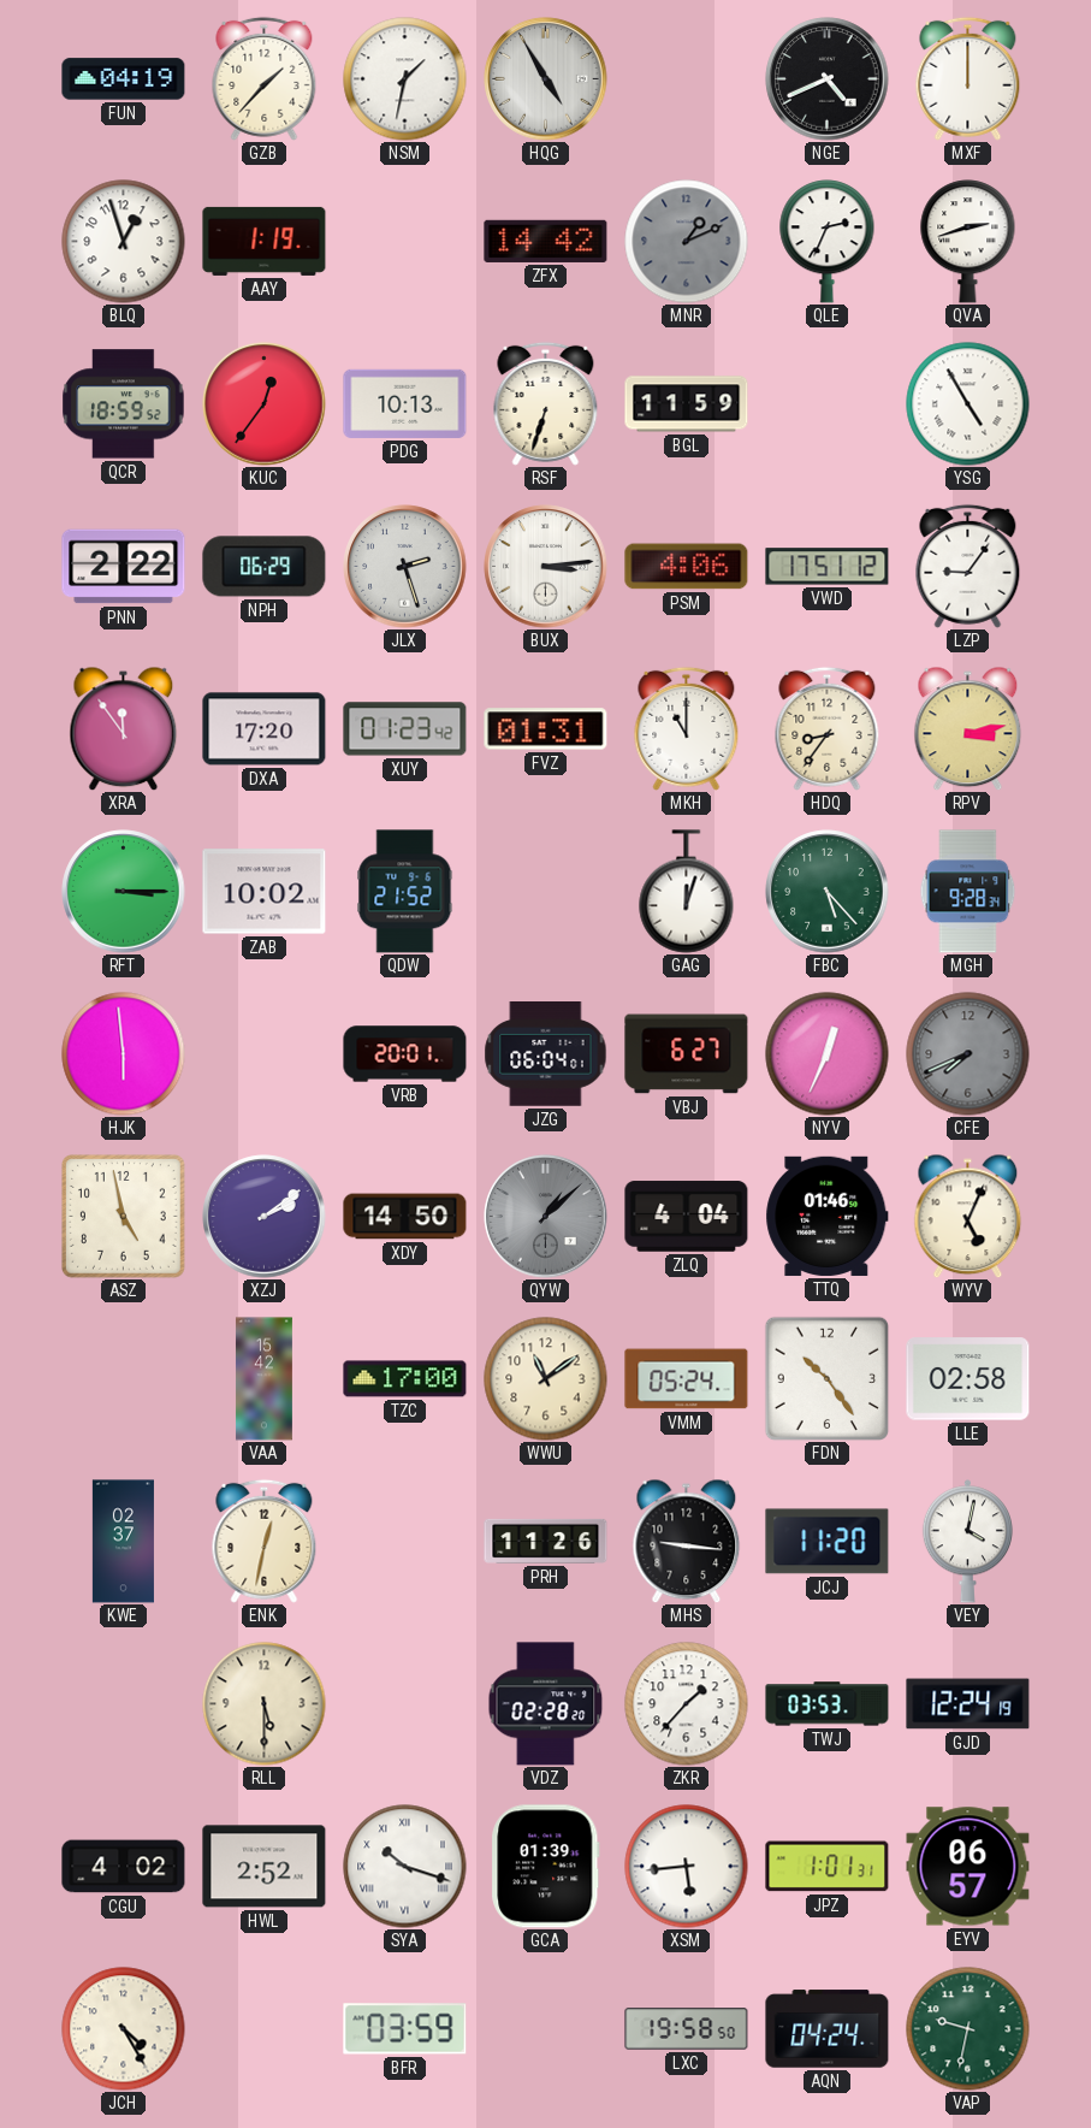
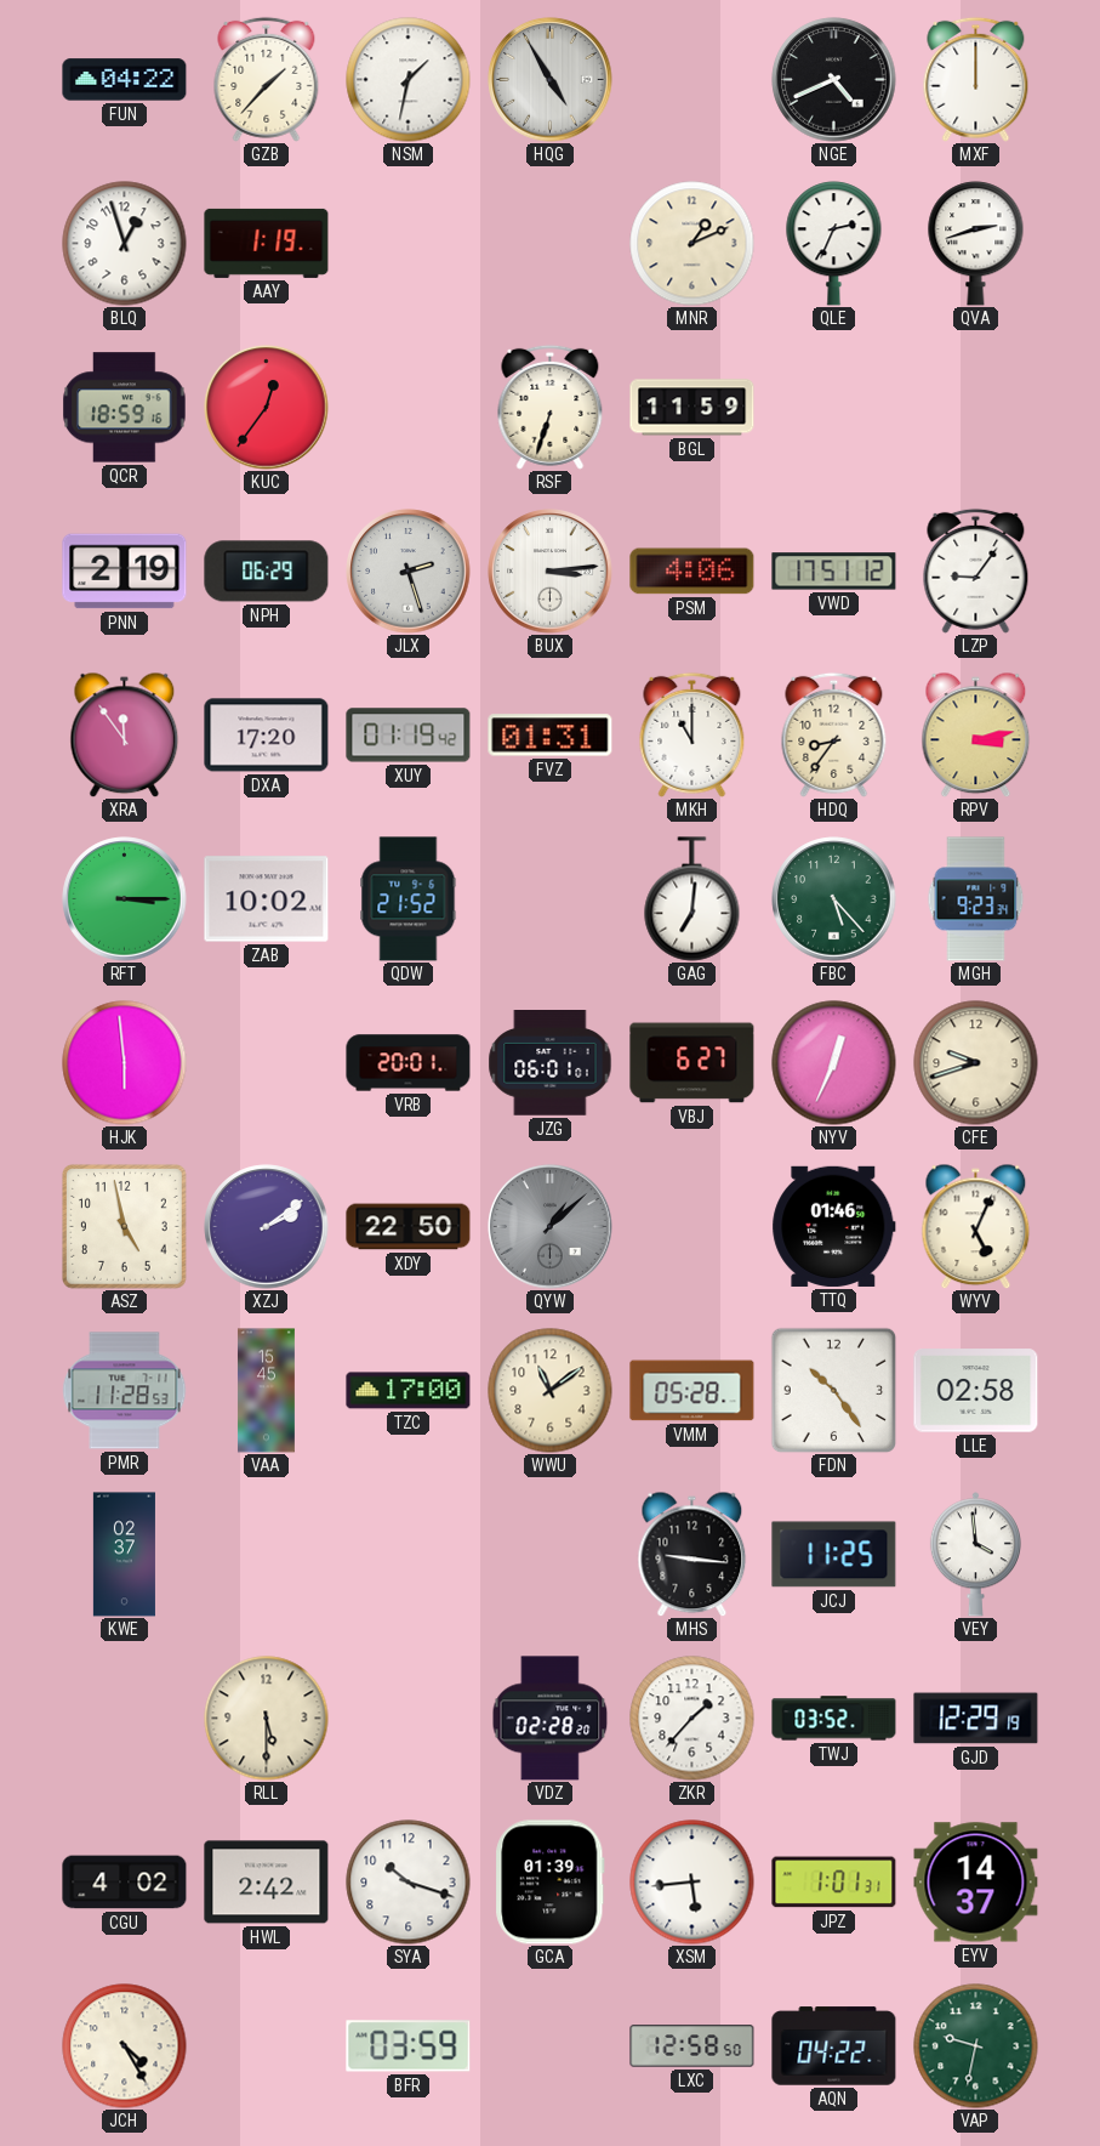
FUN: 04:19 -> 04:22
ZFX: 14:42 -> none
MNR dial: grey -> cream
QCR: 18:59:52 -> 18:59:16
PDG: 10:13 -> none
YSG: 4:55 -> none
PNN: 2:22 -> 2:19
XUY: 01:23 -> 01:19
GAG: 12:03 -> 7:01
MGH: 9:28 -> 9:23
JZG: 06:04 -> 06:01
CFE: 7:41 -> 9:42
CFE dial: grey -> cream
XDY: 14:50 -> 22:50
ZLQ: 4:04 -> none
PMR: none -> 11:28
VAA: 15:42 -> 15:45
VMM: 05:24 -> 05:28
ENK: 12:32 -> none
PRH: 11:26 -> none
JCJ: 11:20 -> 11:25
VEY: 4:02 -> 3:59
TWJ: 03:53 -> 03:52
GJD: 12:24 -> 12:29
HWL: 2:52 -> 2:42
SYA numerals: Roman -> Arabic
EYV: 06:57 -> 14:37
LXC: 19:58 -> 12:58
AQN: 04:24 -> 04:22
